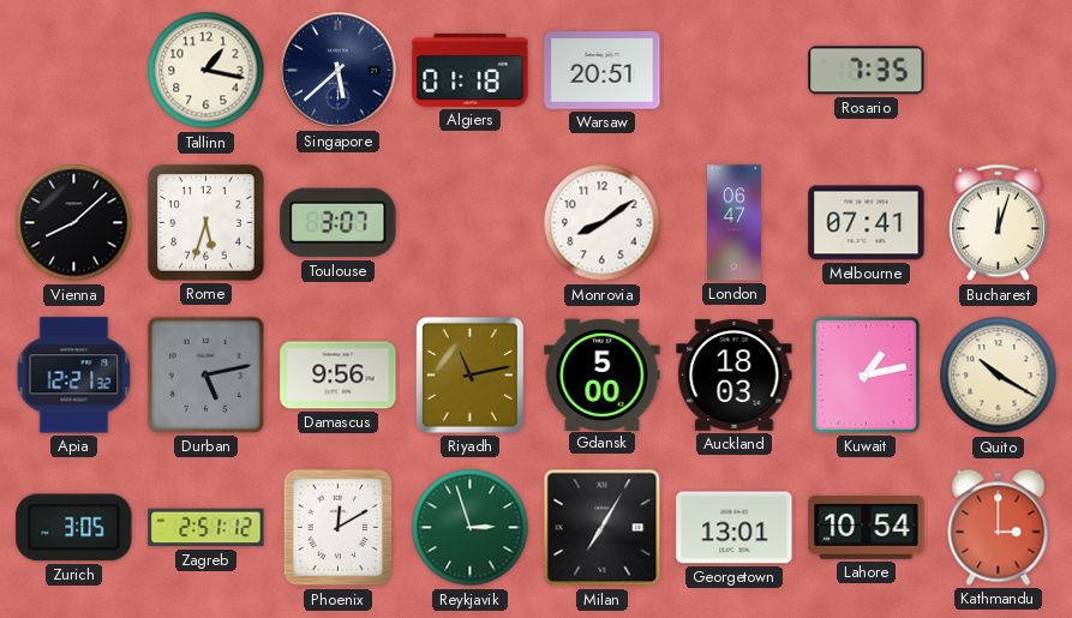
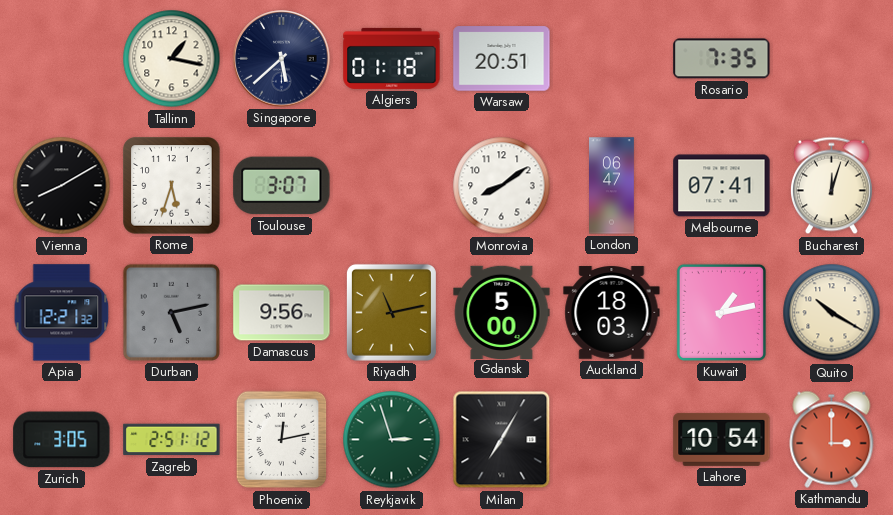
Vienna: 8:08 -> 8:10
Phoenix: 12:10 -> 12:13
Georgetown: 13:01 -> none
